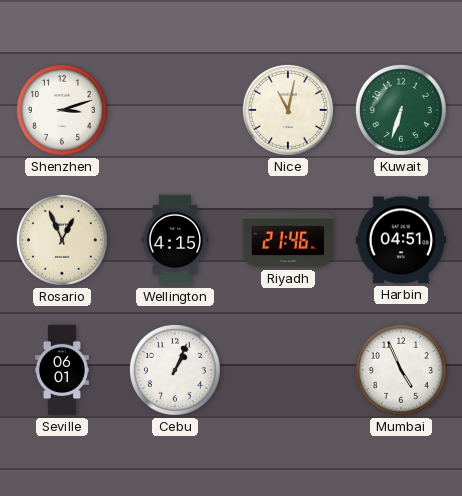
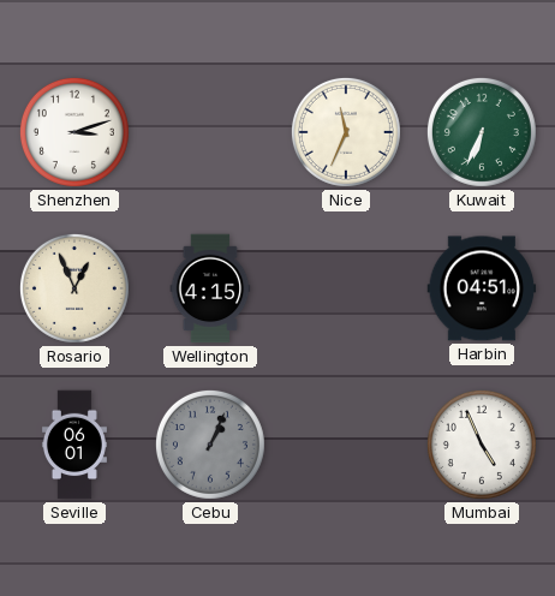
Nice: 11:02 -> 11:34
Kuwait: 6:33 -> 6:34
Riyadh: 21:46 -> none
Cebu dial: white -> grey
